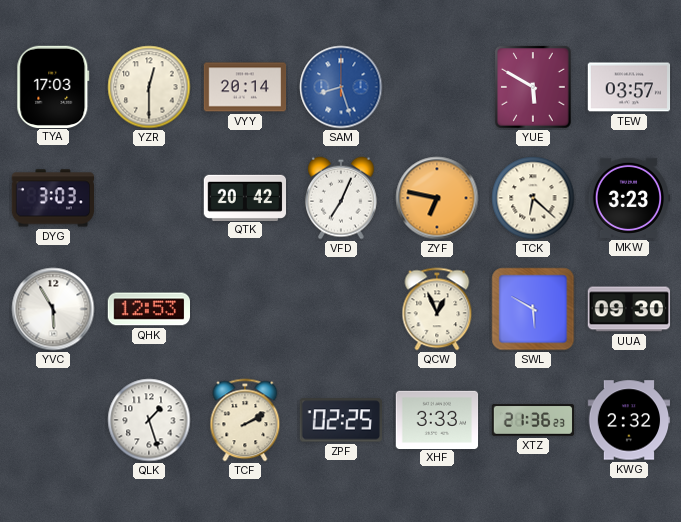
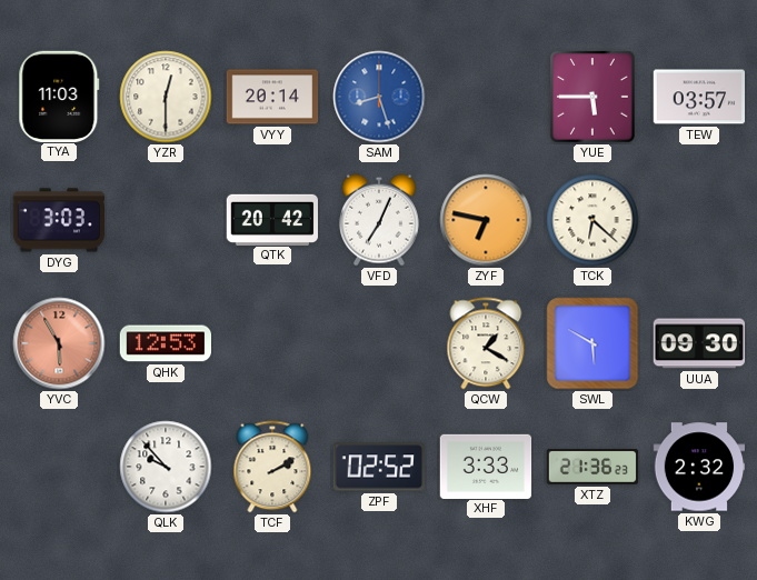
TYA: 17:03 -> 11:03
YUE: 5:50 -> 5:45
MKW: 3:23 -> none
YVC dial: white -> salmon
QCW: 12:56 -> 1:20
QLK: 1:27 -> 9:53
ZPF: 02:25 -> 02:52
